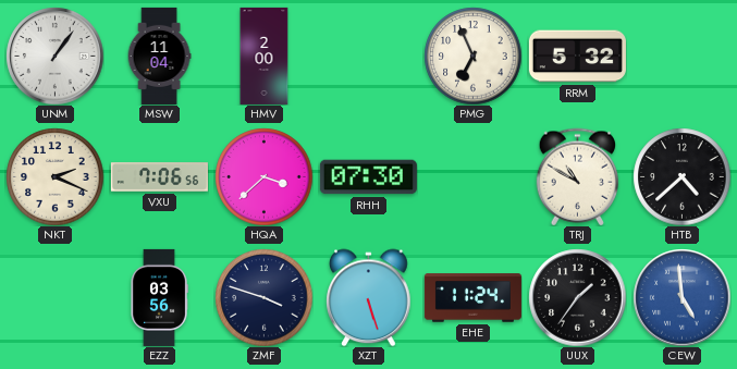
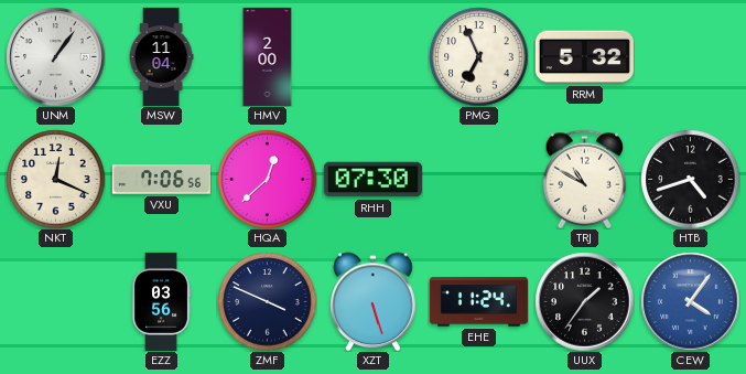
NKT: 2:19 -> 12:19
HQA: 3:38 -> 12:38
HTB: 4:38 -> 4:42
ZMF: 3:48 -> 3:49
CEW: 4:59 -> 4:06
